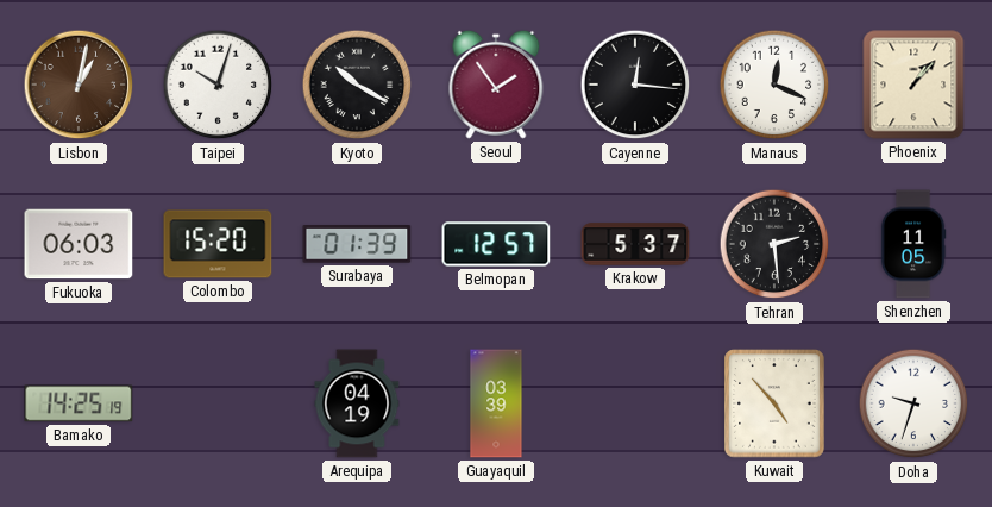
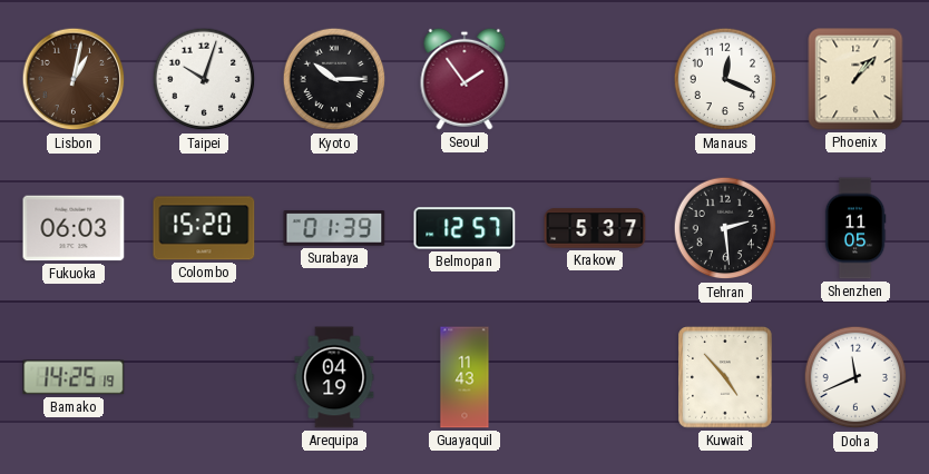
Kyoto: 10:20 -> 10:15
Cayenne: 12:16 -> none
Guayaquil: 03:39 -> 11:43
Doha: 9:33 -> 11:41
